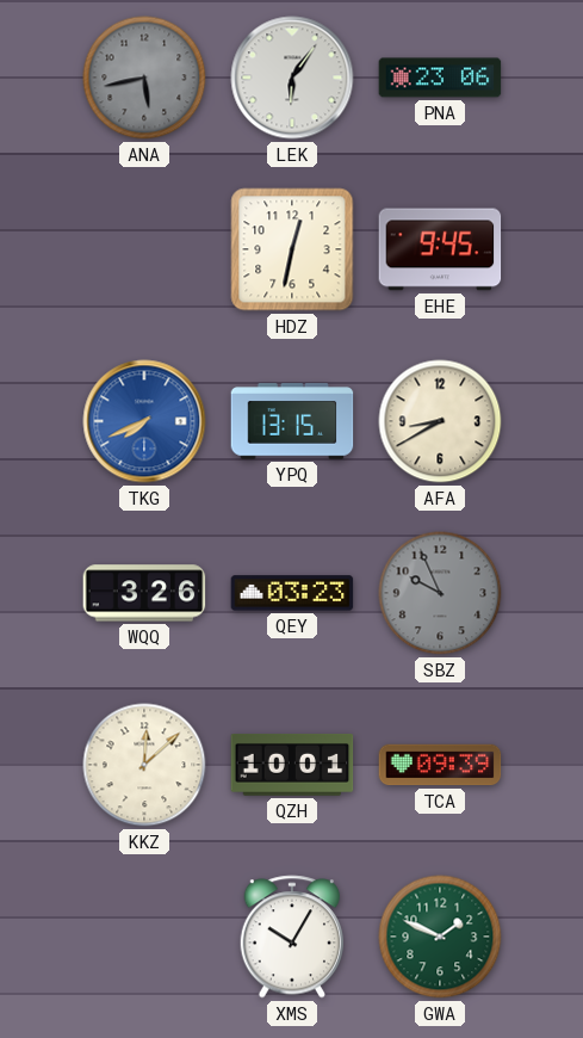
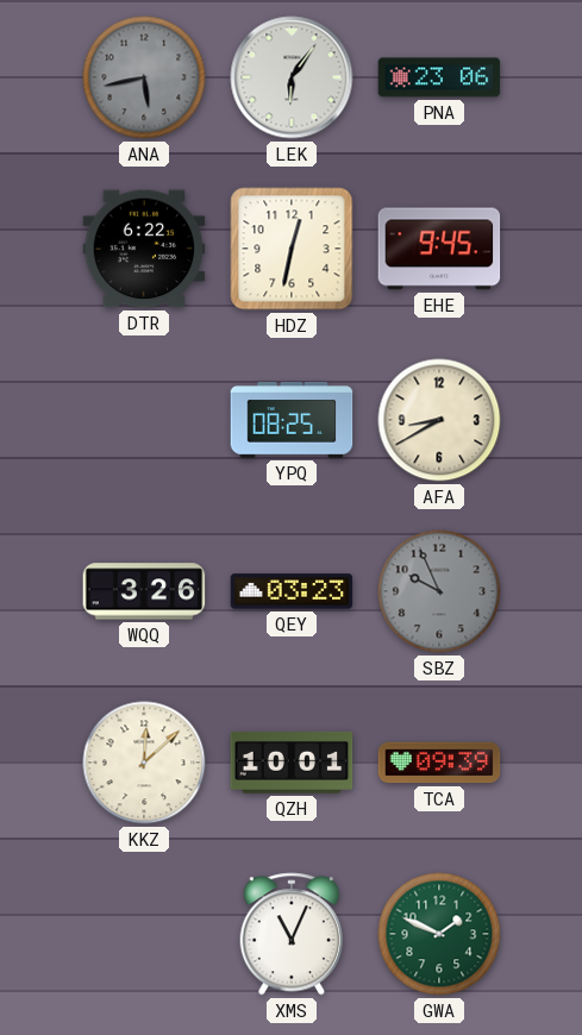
DTR: none -> 6:22
TKG: 7:41 -> none
YPQ: 13:15 -> 08:25
XMS: 10:05 -> 11:04
